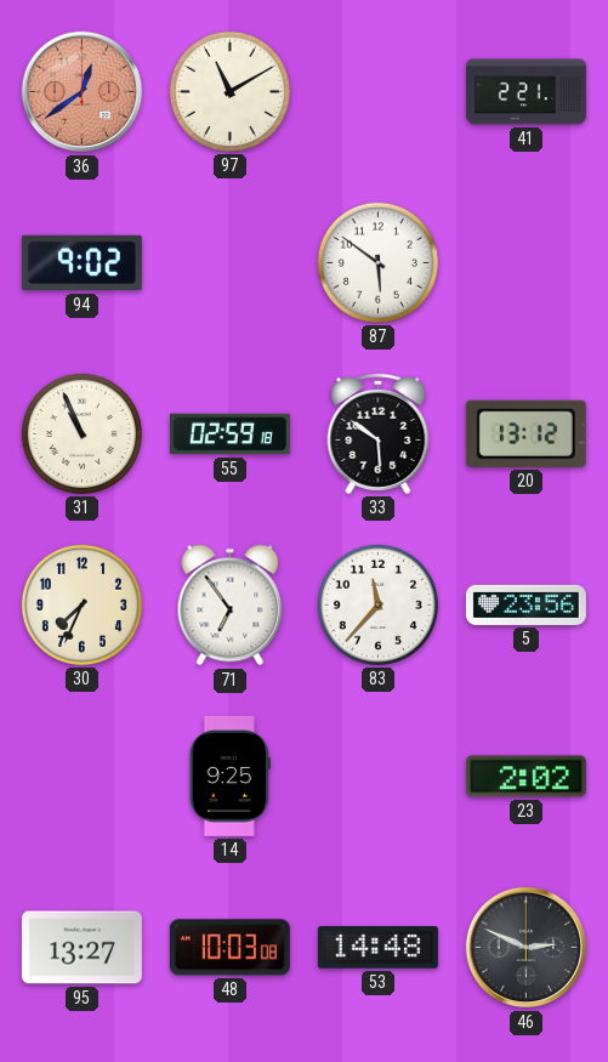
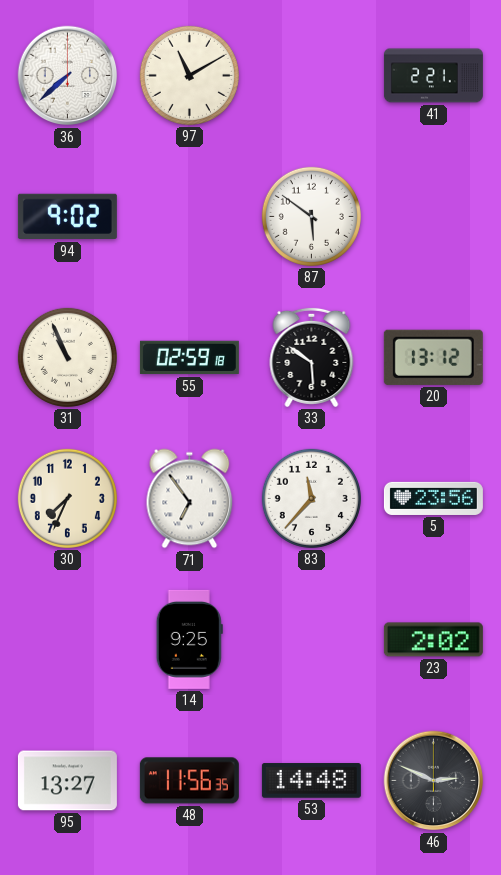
36: 12:39 -> 7:38
36 dial: salmon -> white
48: 10:03 -> 11:56
